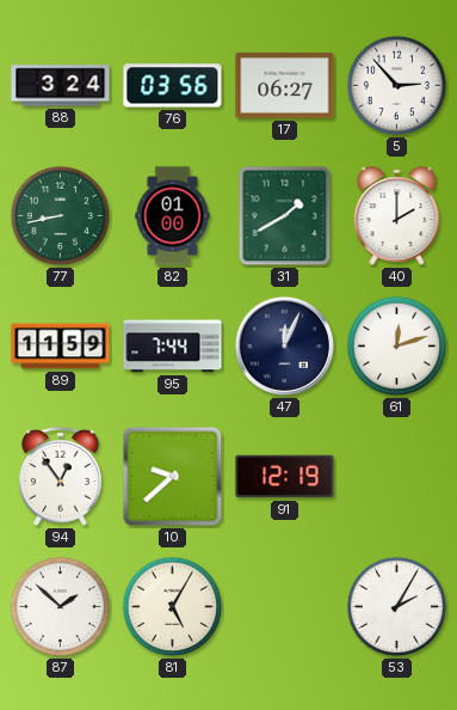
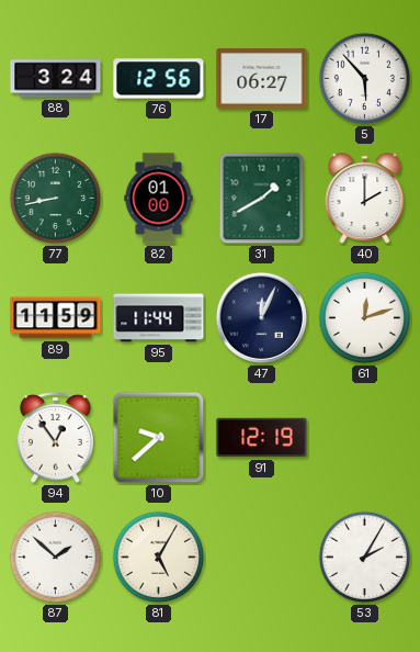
76: 03:56 -> 12:56
5: 2:53 -> 5:53
95: 7:44 -> 11:44
